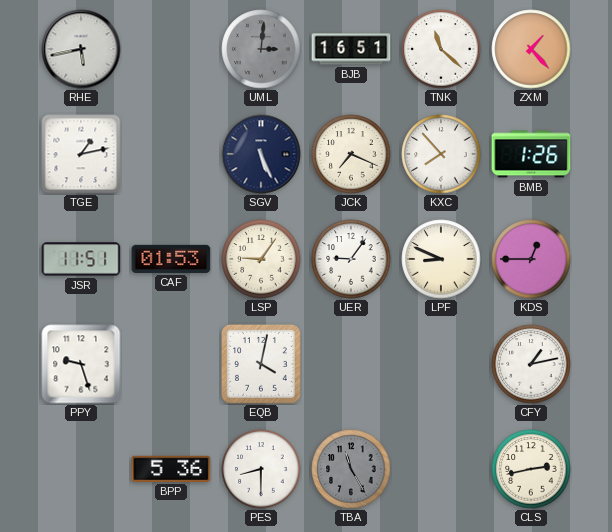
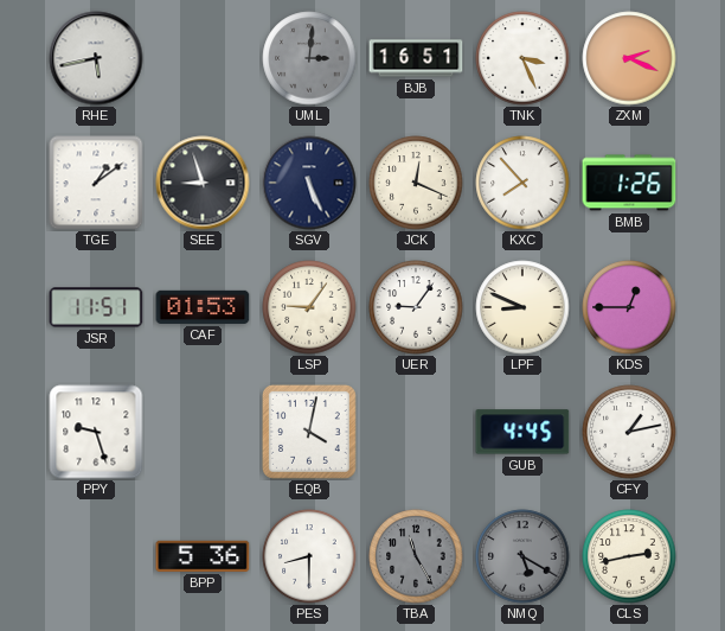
TNK: 11:22 -> 3:26
ZXM: 1:23 -> 2:19
TGE: 1:13 -> 1:09
SEE: none -> 8:57
JCK: 7:19 -> 12:19
GUB: none -> 4:45
NMQ: none -> 5:20
